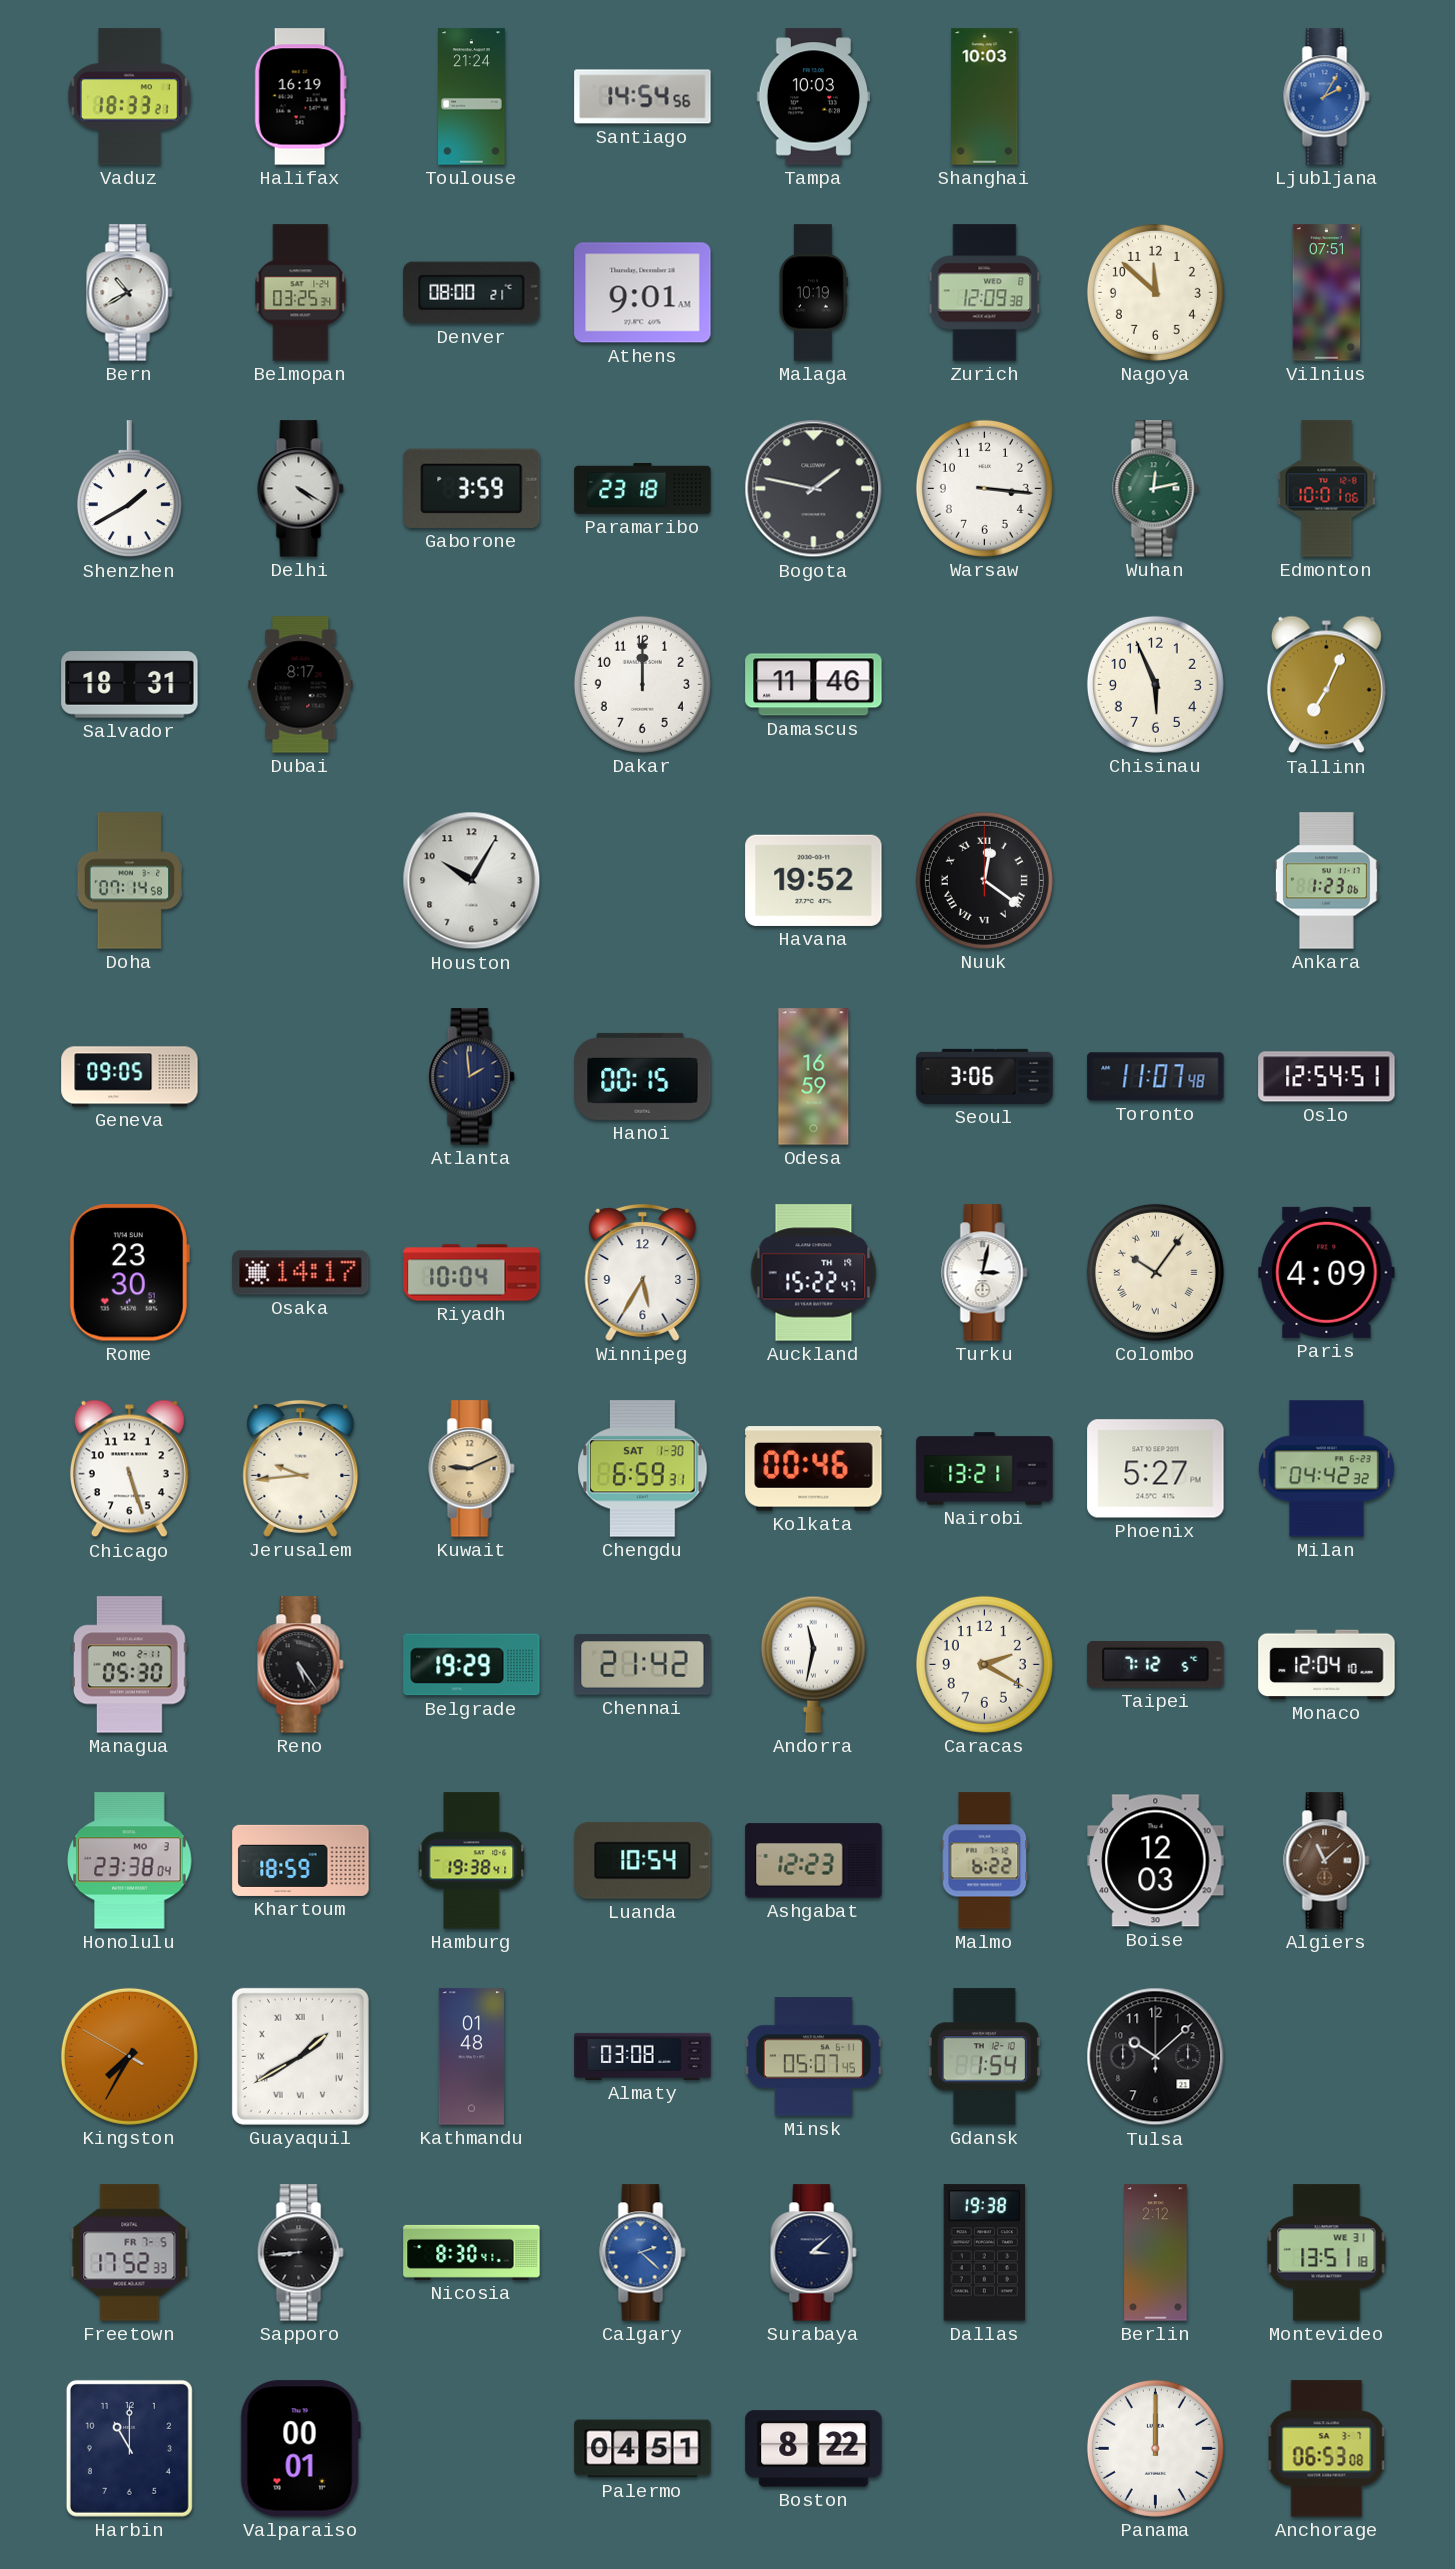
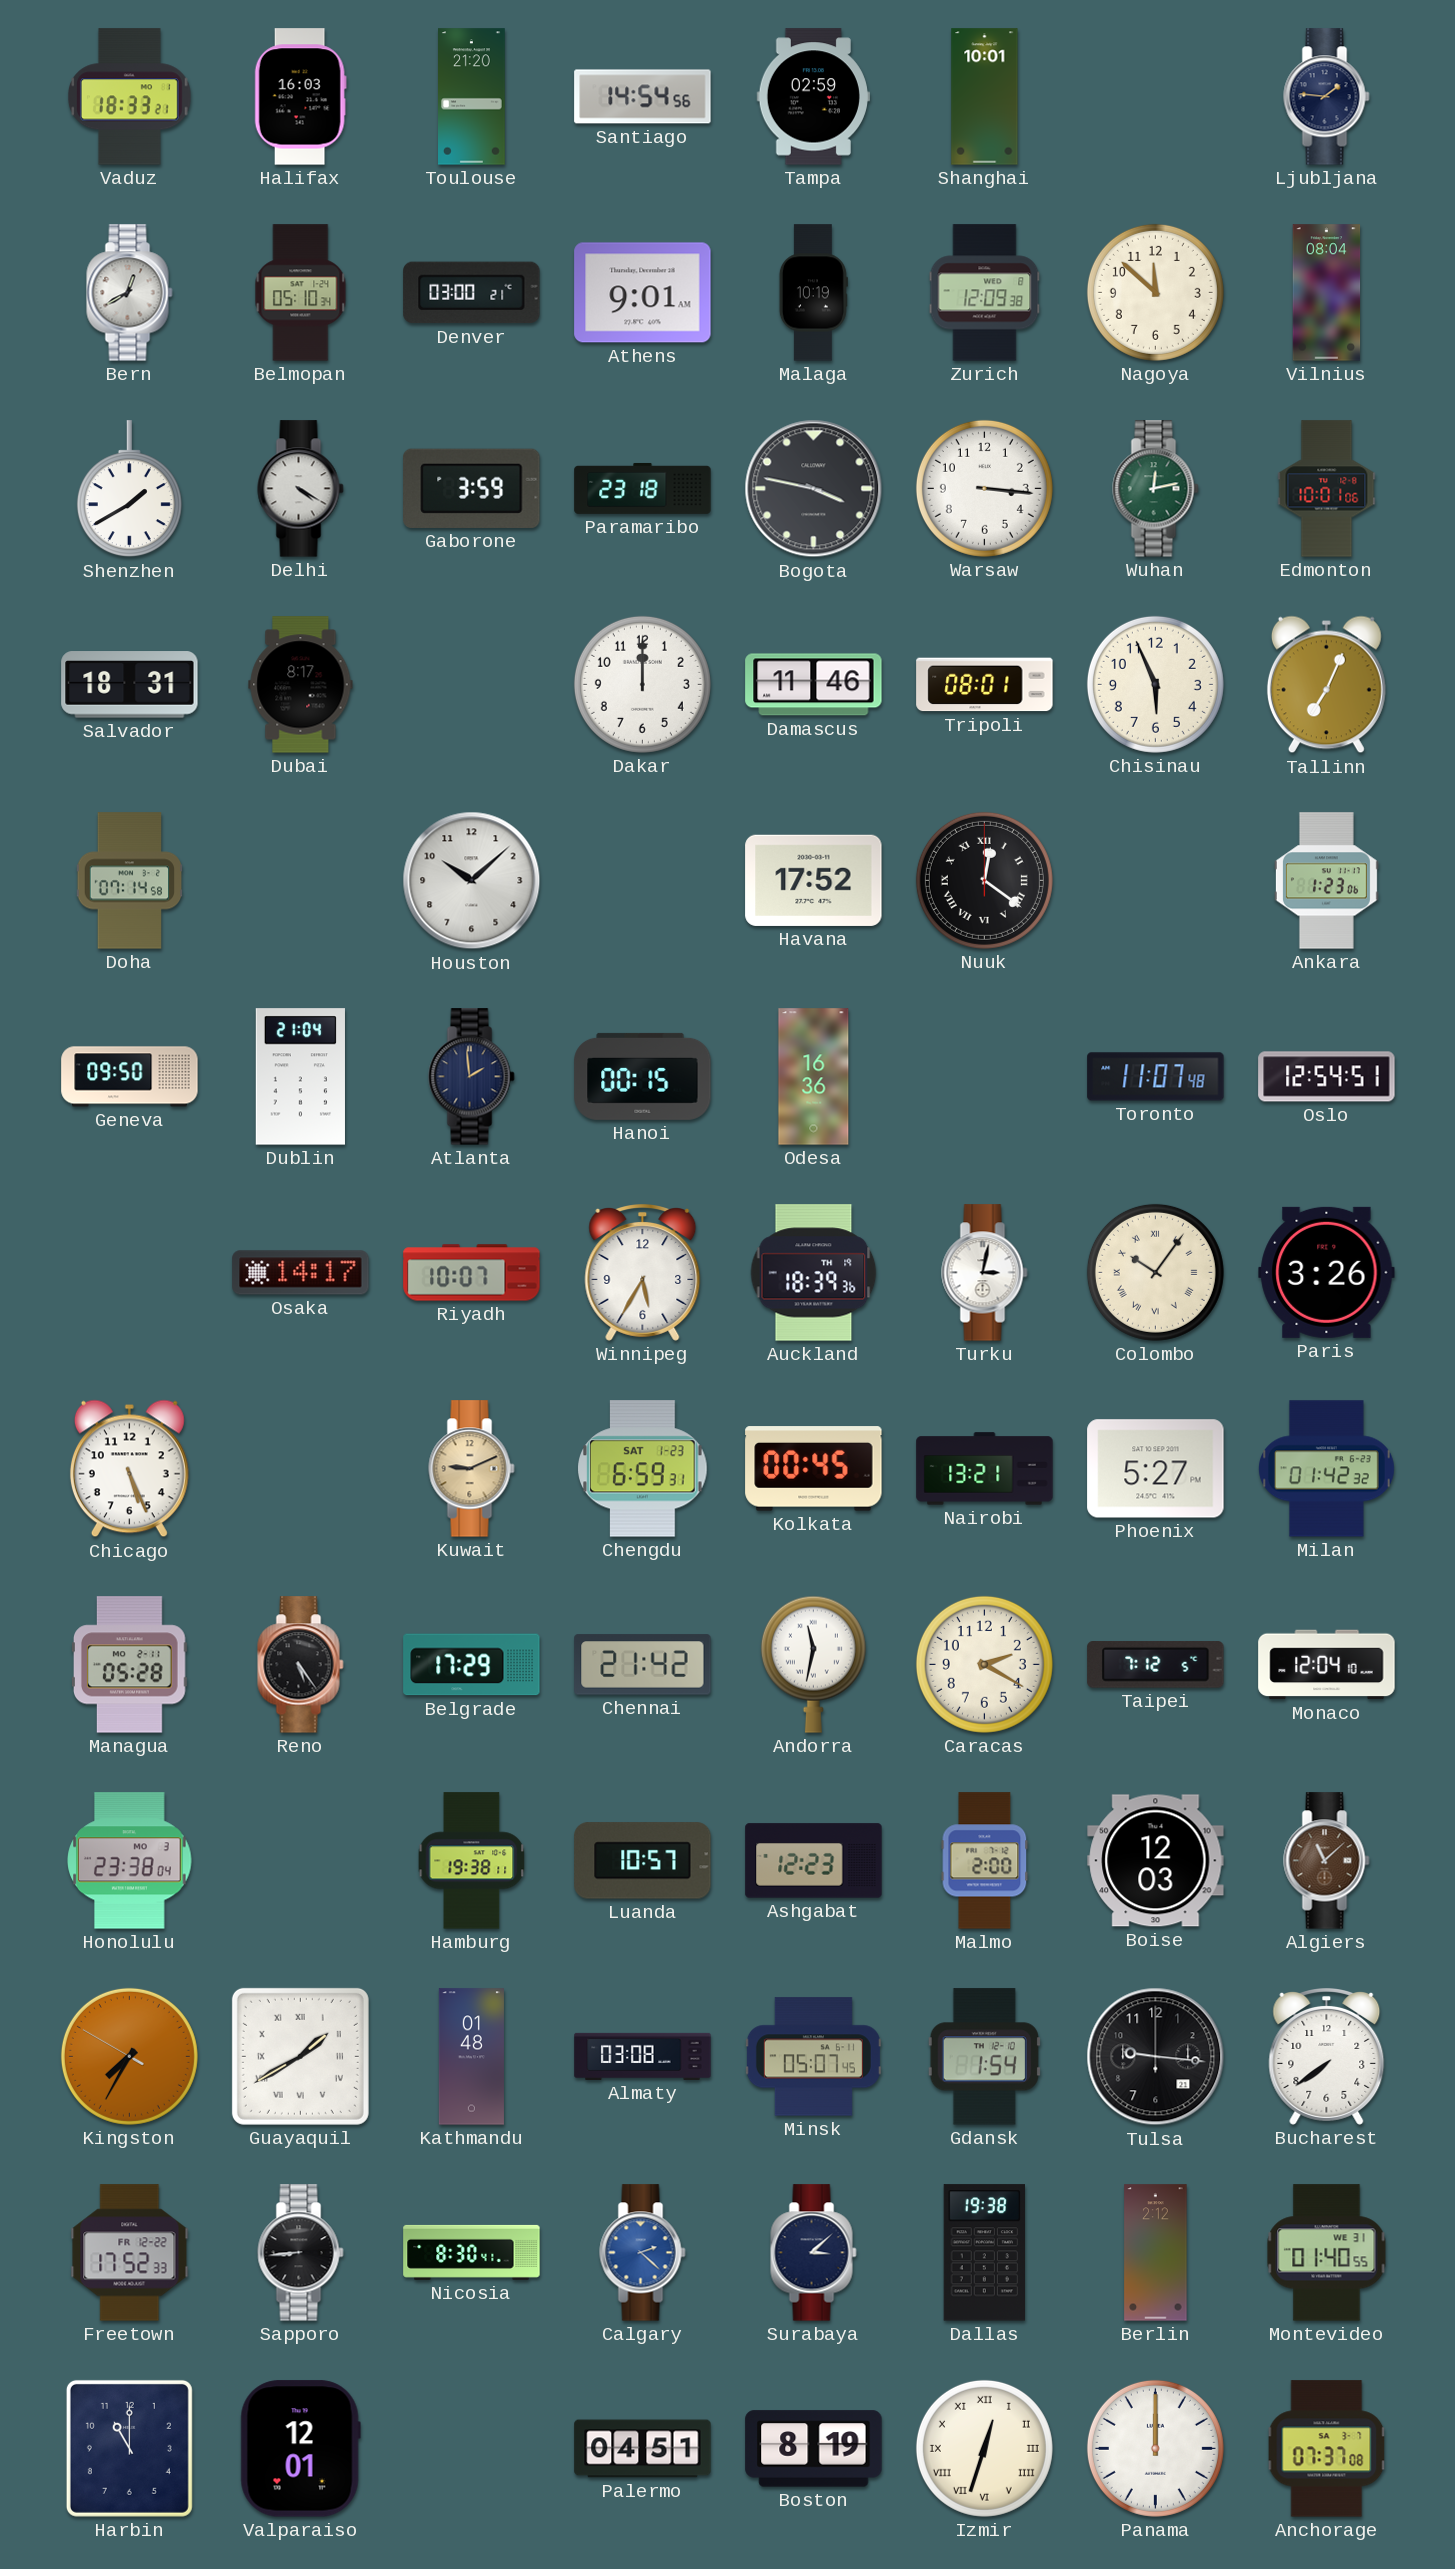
Halifax: 16:19 -> 16:03
Toulouse: 21:24 -> 21:20
Tampa: 10:03 -> 02:59
Shanghai: 10:03 -> 10:01
Ljubljana: 2:05 -> 1:46
Ljubljana dial: blue -> navy
Bern: 10:40 -> 12:40
Belmopan: 03:25 -> 05:10
Denver: 08:00 -> 03:00
Vilnius: 07:51 -> 08:04
Bogota: 1:47 -> 3:47
Tripoli: none -> 08:01
Houston: 10:05 -> 10:08
Havana: 19:52 -> 17:52
Geneva: 09:05 -> 09:50
Dublin: none -> 21:04
Odesa: 16:59 -> 16:36
Seoul: 3:06 -> none
Rome: 23:30 -> none
Riyadh: 10:04 -> 10:07
Auckland: 15:22 -> 18:39
Paris: 4:09 -> 3:26
Chicago: 5:27 -> 5:26
Jerusalem: 9:44 -> none
Chengdu date: SAT 1-30 -> SAT 1-23
Kolkata: 00:46 -> 00:45
Milan: 04:42 -> 01:42
Managua: 05:30 -> 05:28
Belgrade: 19:29 -> 17:29
Khartoum: 18:59 -> none
Hamburg: 19:38:41 -> 19:38:11
Luanda: 10:54 -> 10:57
Malmo: 6:22 -> 2:00
Tulsa: 10:08 -> 9:16
Bucharest: none -> 7:39
Freetown date: FR 7-5 -> FR 12-22
Montevideo: 13:51 -> 01:40
Valparaiso: 00:01 -> 12:01
Boston: 8:22 -> 8:19
Izmir: none -> 12:33
Anchorage: 06:53 -> 07:37
